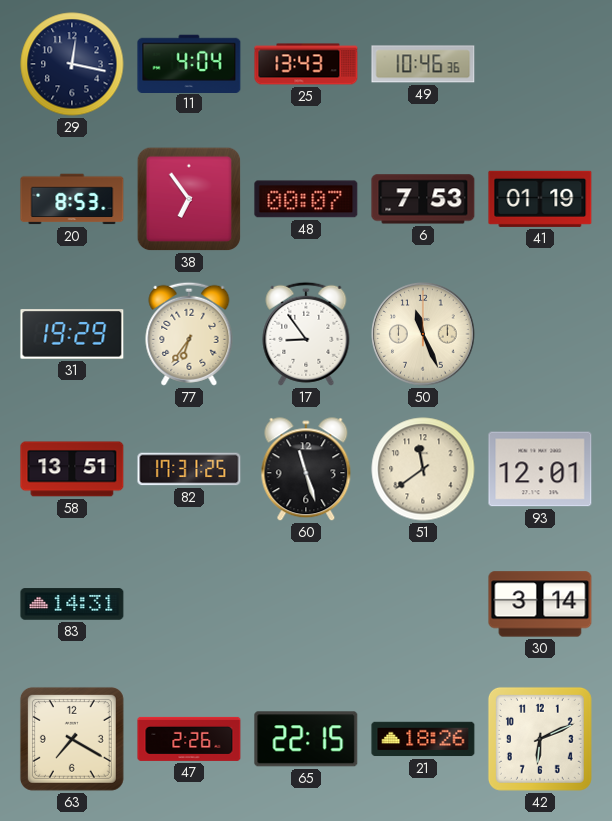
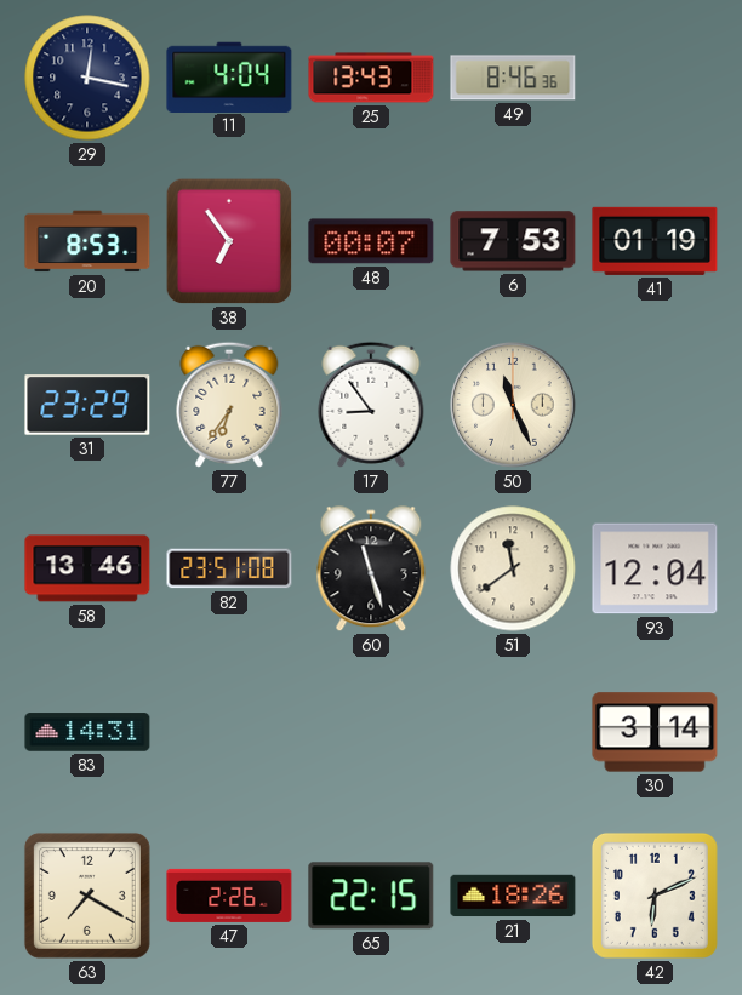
49: 10:46 -> 8:46
31: 19:29 -> 23:29
58: 13:51 -> 13:46
82: 17:31 -> 23:51
93: 12:01 -> 12:04
